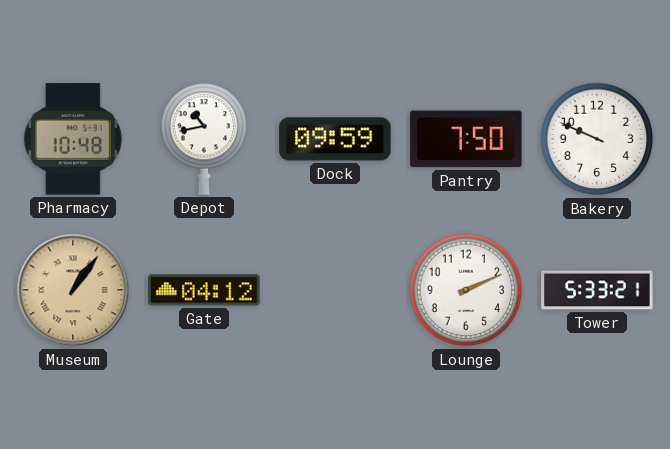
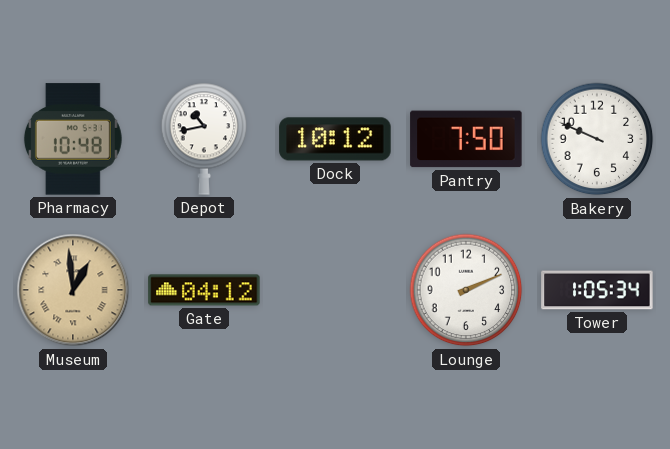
Dock: 09:59 -> 10:12
Museum: 1:06 -> 12:59
Tower: 5:33 -> 1:05
